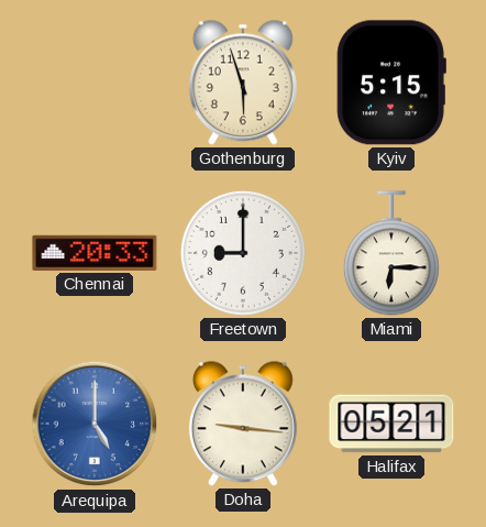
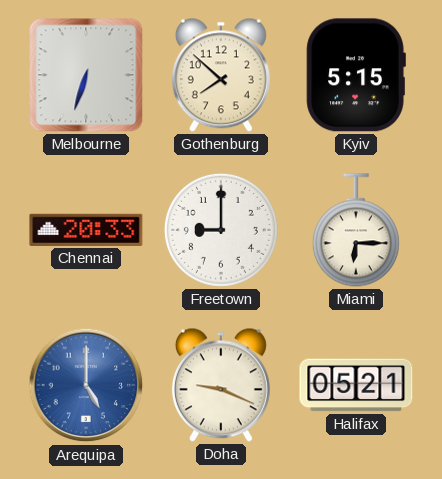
Melbourne: none -> 6:33
Gothenburg: 5:57 -> 7:52
Doha: 9:16 -> 9:19
